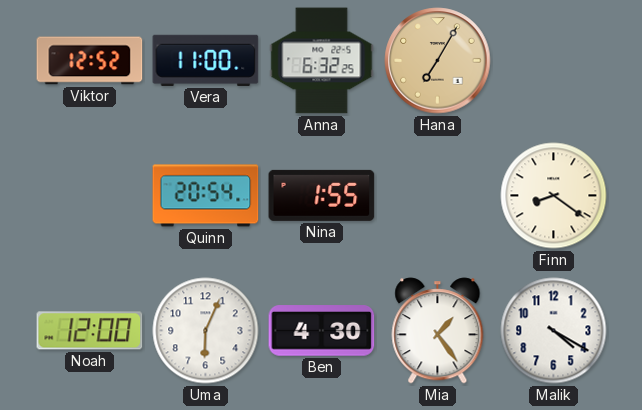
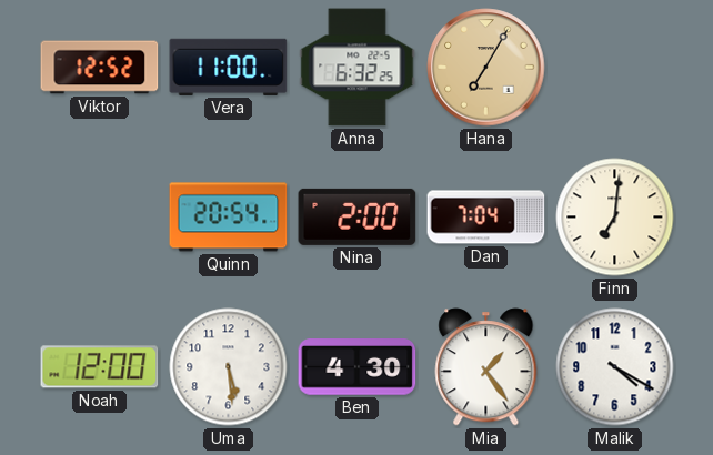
Nina: 1:55 -> 2:00
Dan: none -> 7:04
Finn: 8:21 -> 7:01
Uma: 6:04 -> 5:29
